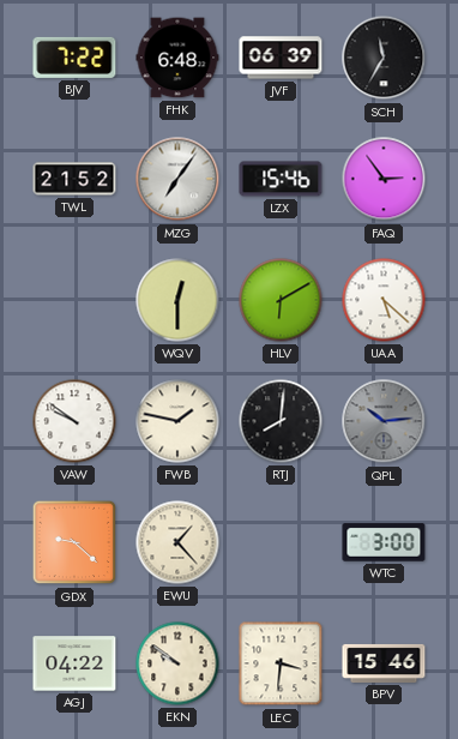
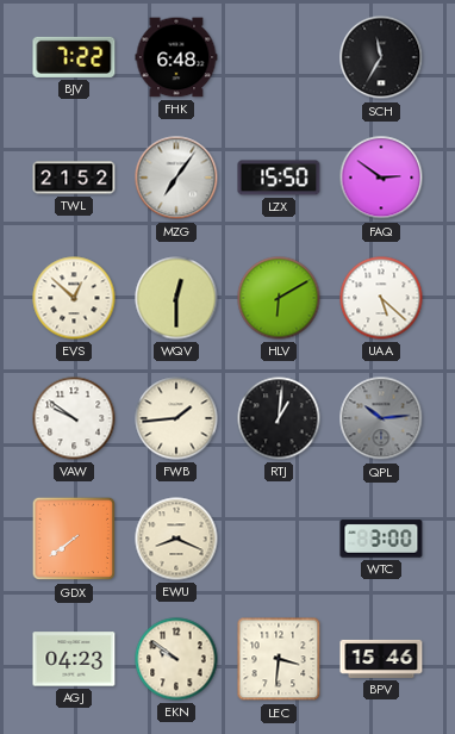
JVF: 06:39 -> none
LZX: 15:46 -> 15:50
FAQ: 2:54 -> 2:51
EVS: none -> 12:52
FWB: 1:47 -> 1:44
RTJ: 8:01 -> 1:01
GDX: 9:22 -> 7:39
EWU: 1:23 -> 8:19
AGJ: 04:22 -> 04:23
